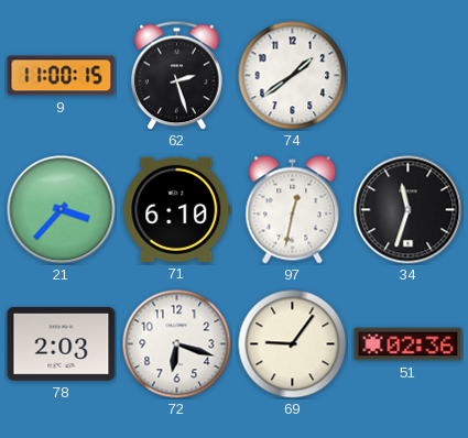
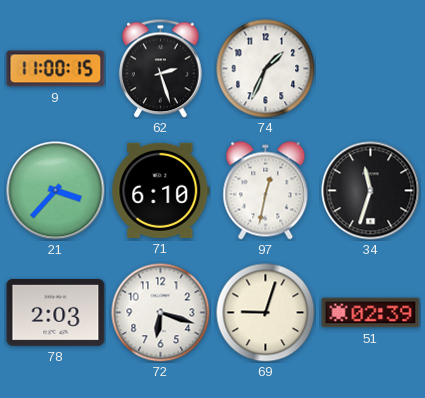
74: 1:39 -> 1:34
69: 9:06 -> 9:03
51: 02:36 -> 02:39
